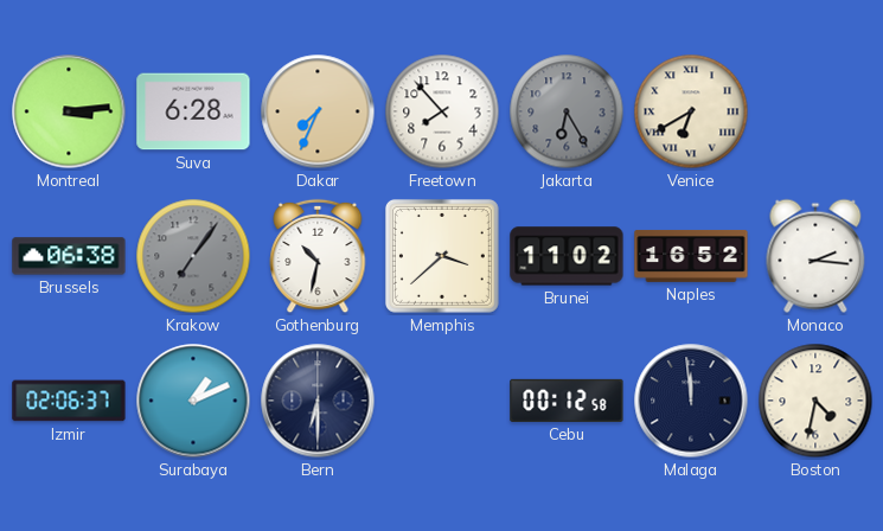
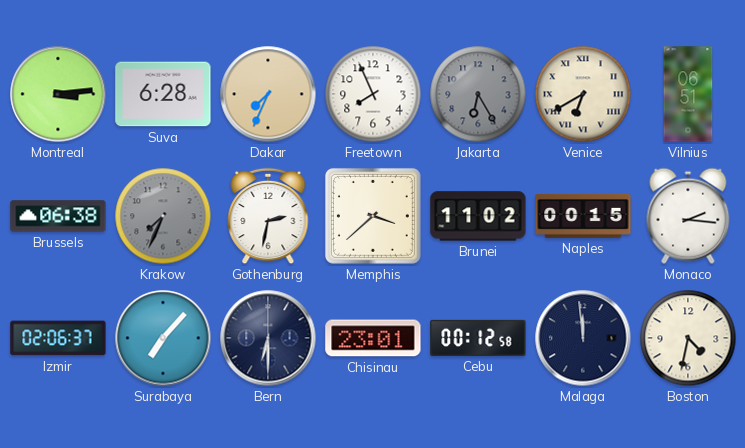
Freetown: 7:53 -> 7:56
Vilnius: none -> 06:51
Krakow: 7:06 -> 7:34
Gothenburg: 10:32 -> 2:32
Naples: 16:52 -> 00:15
Surabaya: 1:11 -> 7:07
Chisinau: none -> 23:01
